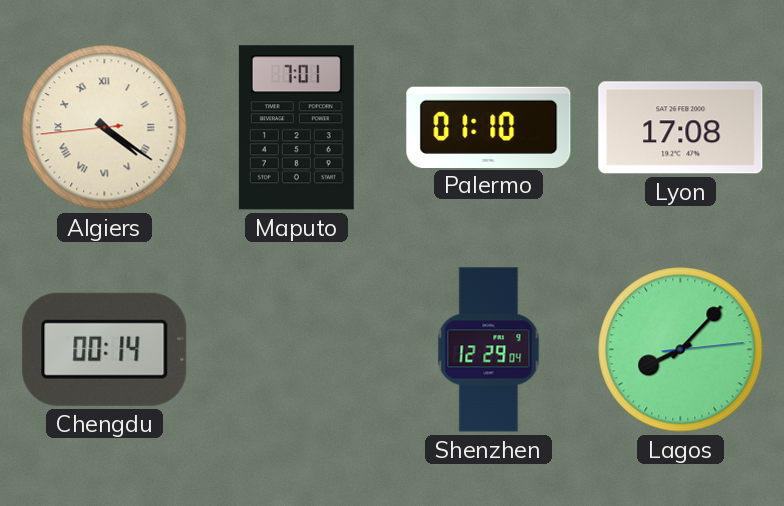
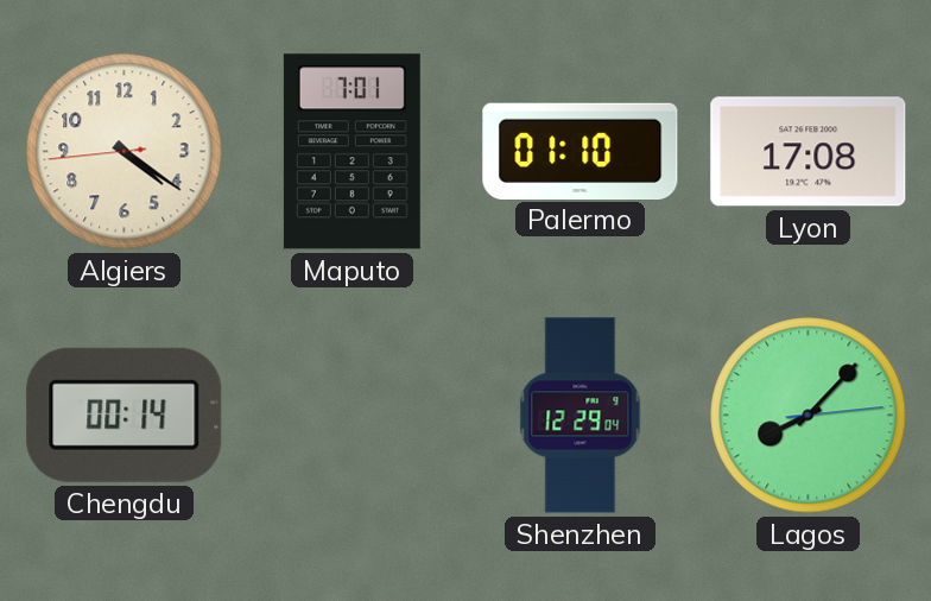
Algiers numerals: Roman -> Arabic
